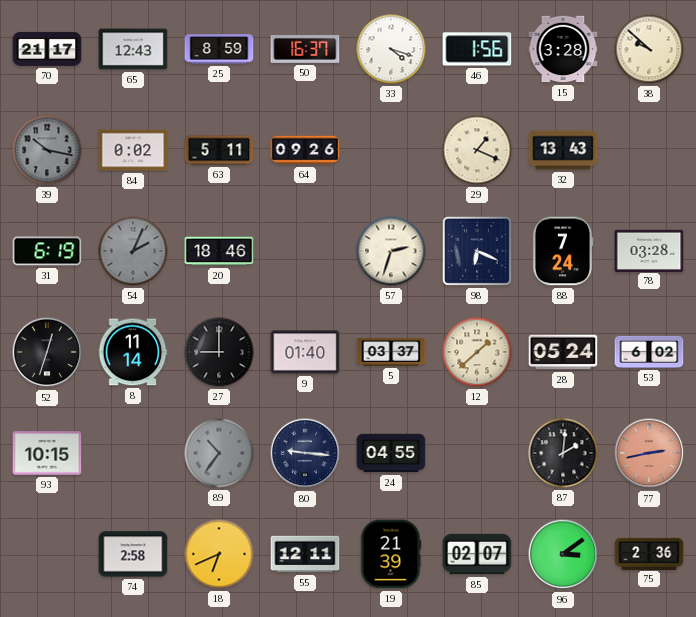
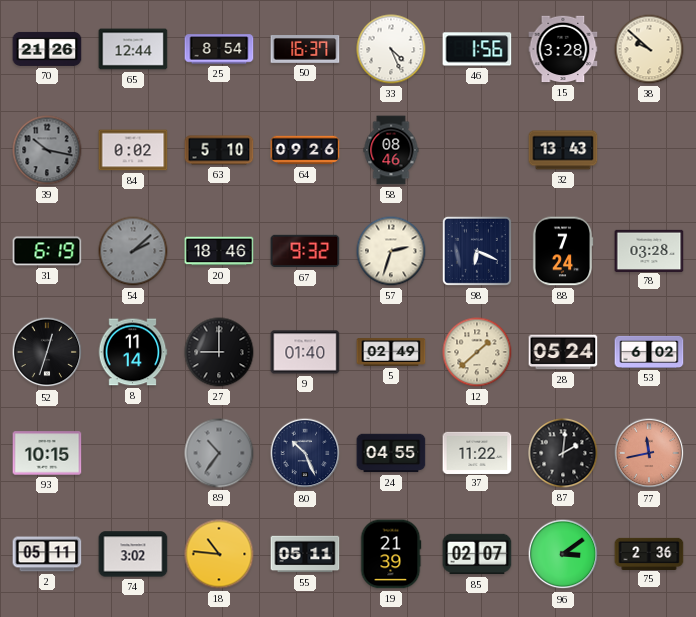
70: 21:17 -> 21:26
65: 12:43 -> 12:44
25: 8:59 -> 8:54
33: 4:18 -> 4:26
63: 5:11 -> 5:10
58: none -> 08:46
29: 1:19 -> none
54: 2:04 -> 2:08
67: none -> 9:32
5: 03:37 -> 02:49
80: 9:16 -> 10:26
37: none -> 11:22
77: 2:43 -> 11:43
2: none -> 05:11
74: 2:58 -> 3:02
18: 6:41 -> 10:46
55: 12:11 -> 05:11
